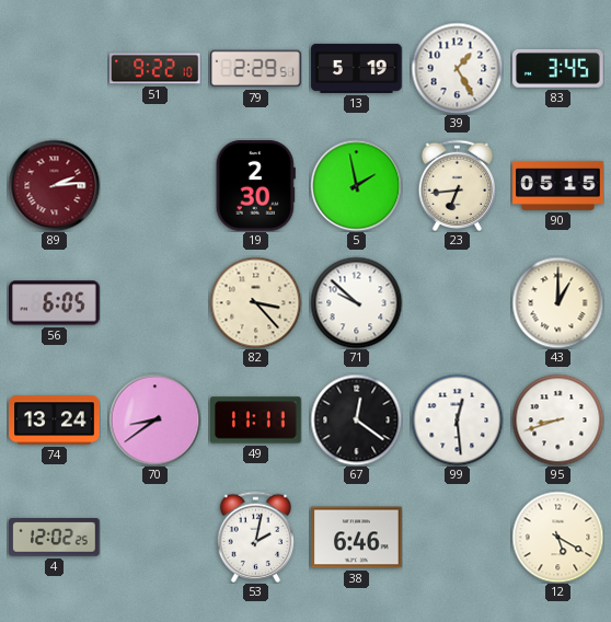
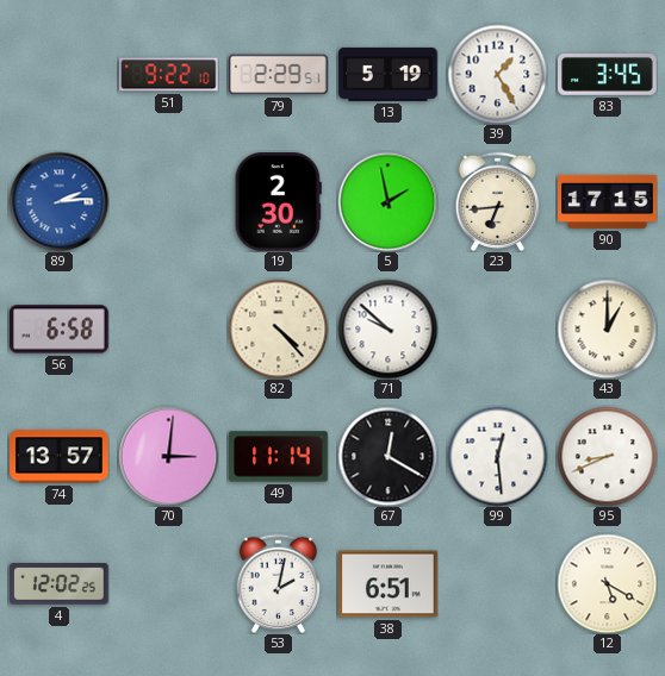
89 dial: burgundy -> blue
90: 05:15 -> 17:15
56: 6:05 -> 6:58
82: 3:23 -> 4:23
74: 13:24 -> 13:57
70: 8:39 -> 3:01
49: 11:11 -> 11:14
67: 12:21 -> 12:20
95: 8:42 -> 8:41
38: 6:46 -> 6:51
